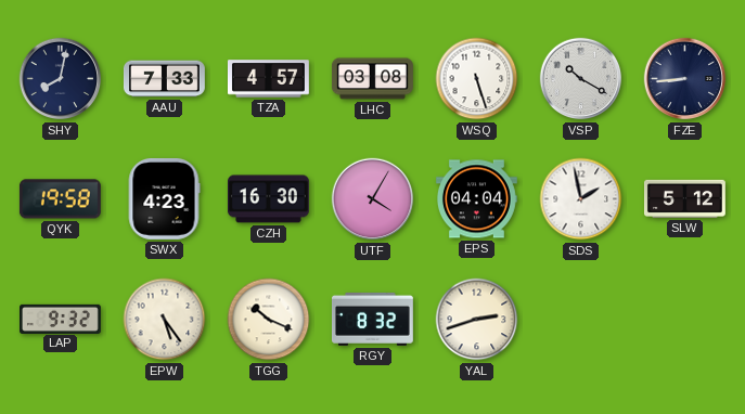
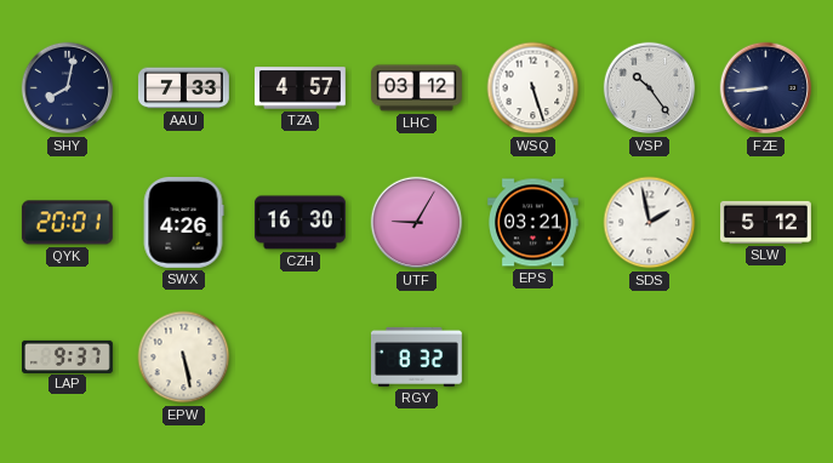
LHC: 03:08 -> 03:12
VSP: 10:20 -> 10:24
QYK: 19:58 -> 20:01
SWX: 4:23 -> 4:26
UTF: 4:05 -> 9:05
EPS: 04:04 -> 03:21
LAP: 9:32 -> 9:37
EPW: 5:24 -> 5:28
TGG: 10:19 -> none
YAL: 2:42 -> none
